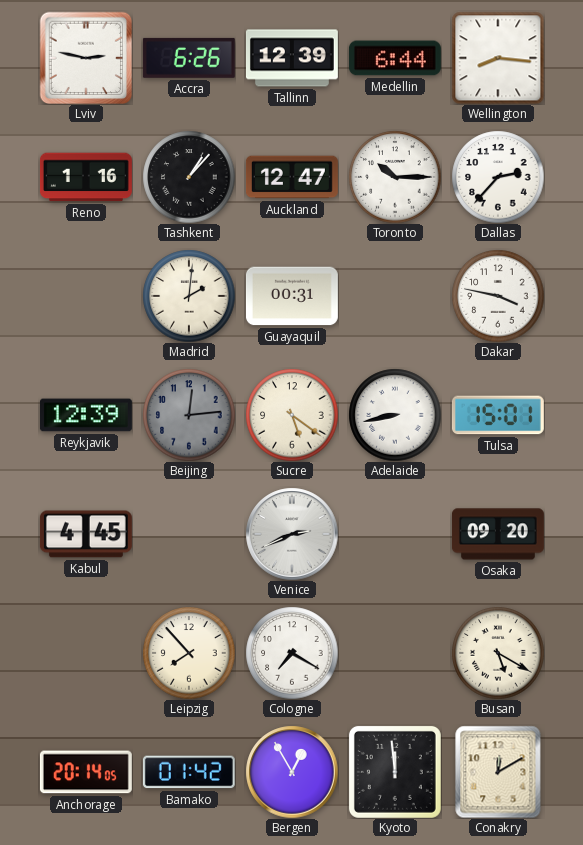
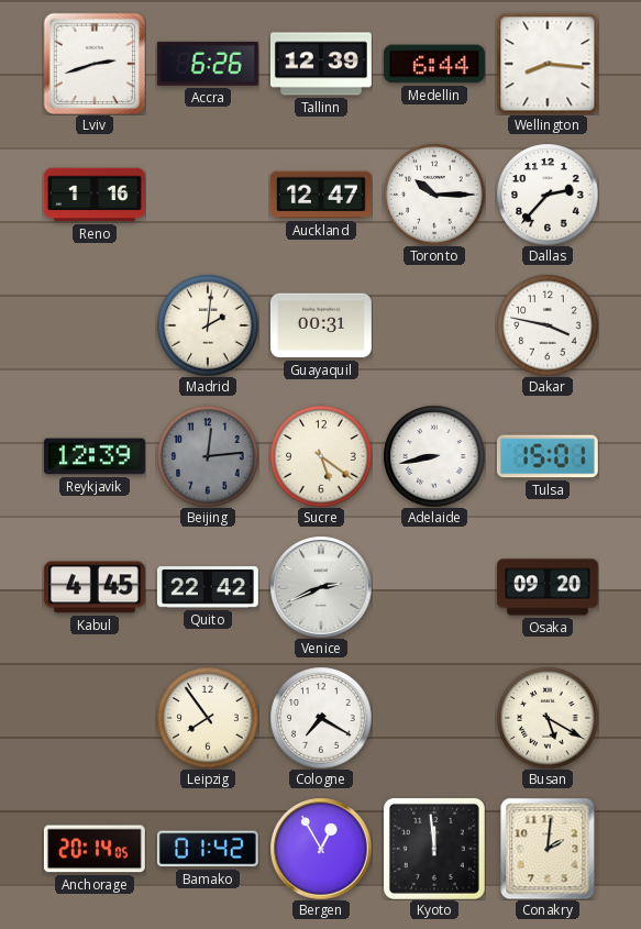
Lviv: 2:47 -> 2:42
Tashkent: 1:07 -> none
Quito: none -> 22:42
Leipzig: 7:53 -> 7:54
Conakry: 12:10 -> 2:01
